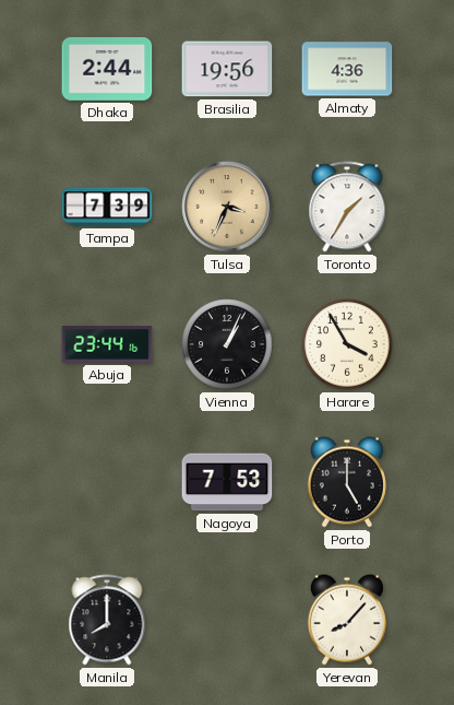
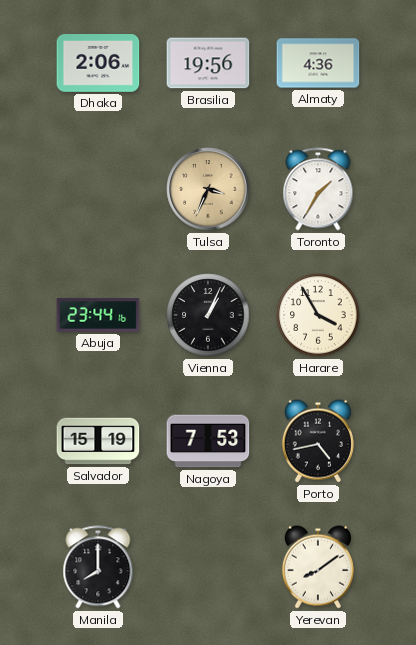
Dhaka: 2:44 -> 2:06
Tampa: 7:39 -> none
Salvador: none -> 15:19
Porto: 5:00 -> 4:43
Yerevan: 8:07 -> 8:09
